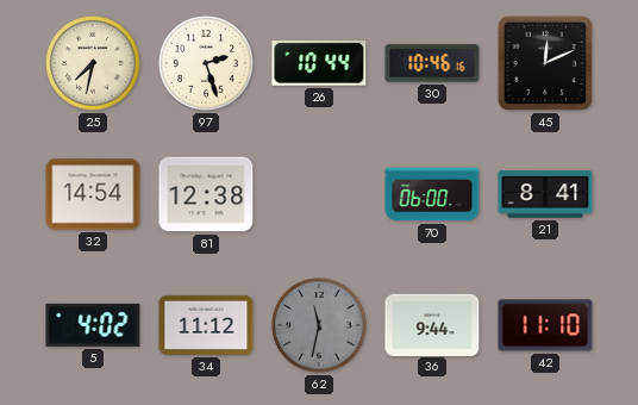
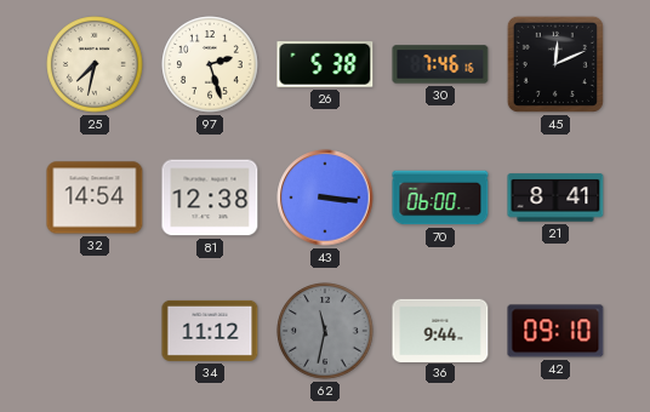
26: 10:44 -> 5:38
30: 10:46 -> 7:46
43: none -> 3:16
5: 4:02 -> none
42: 11:10 -> 09:10
